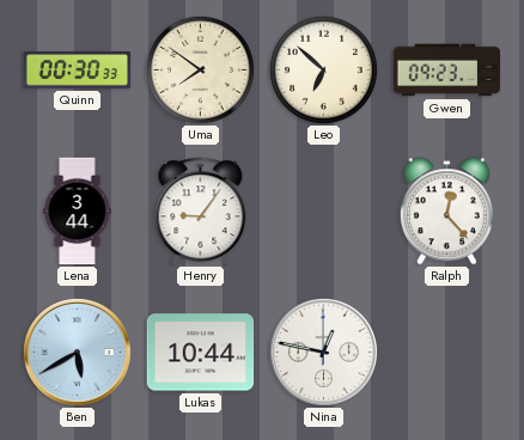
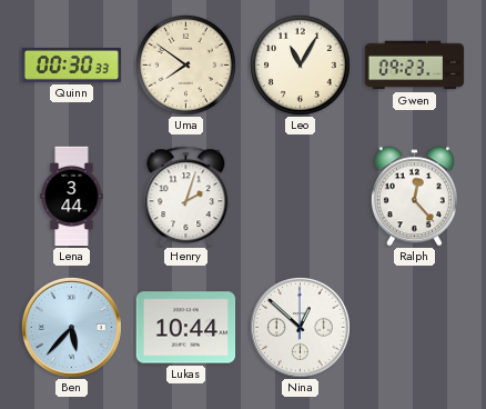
Leo: 6:52 -> 11:05
Henry: 9:06 -> 2:03
Ben: 5:40 -> 5:37
Nina: 12:47 -> 12:52
